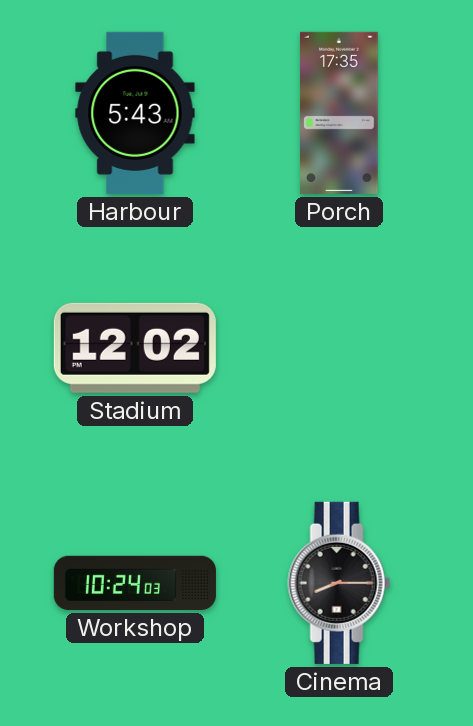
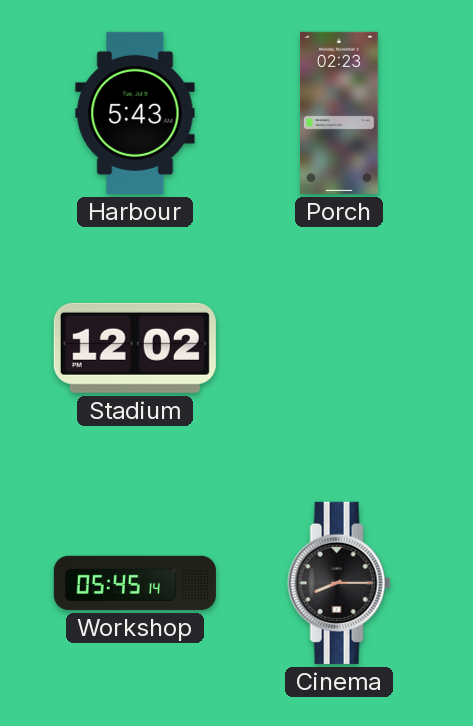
Porch: 17:35 -> 02:23
Workshop: 10:24 -> 05:45
